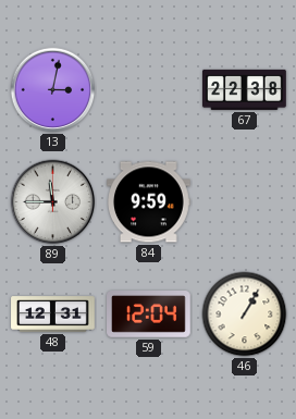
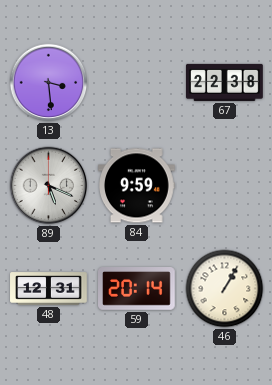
13: 3:02 -> 3:29
89: 11:45 -> 5:19
59: 12:04 -> 20:14
